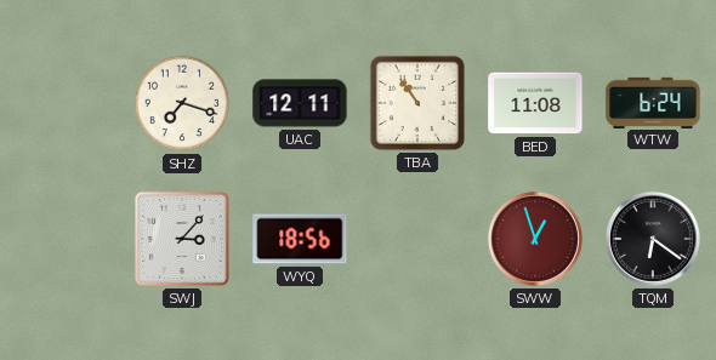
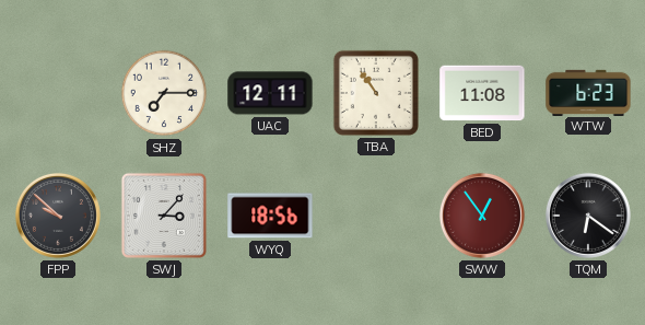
SHZ: 7:18 -> 7:15
WTW: 6:24 -> 6:23
FPP: none -> 9:52
SWW: 12:57 -> 12:54
